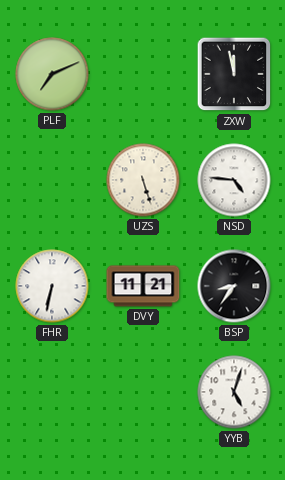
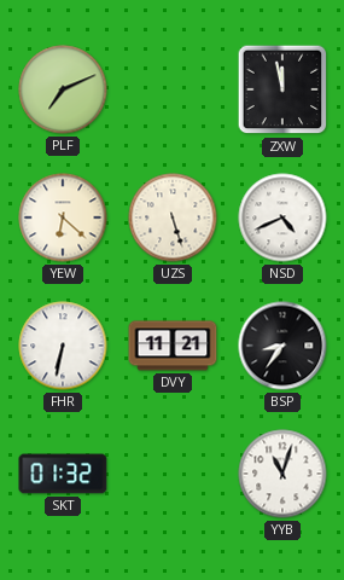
YEW: none -> 6:22
NSD: 4:46 -> 4:41
SKT: none -> 01:32
YYB: 5:03 -> 11:03
